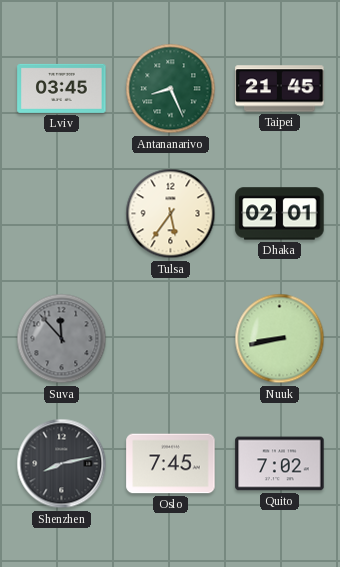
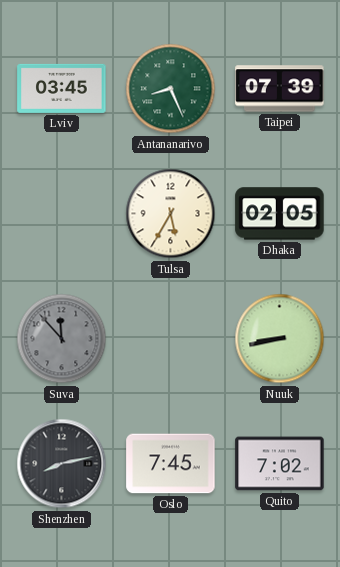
Taipei: 21:45 -> 07:39
Tulsa: 5:36 -> 5:35
Dhaka: 02:01 -> 02:05
